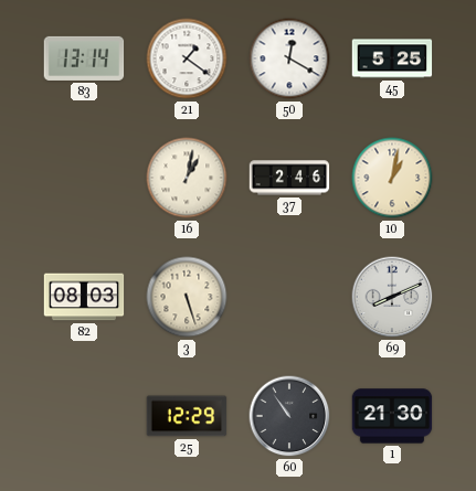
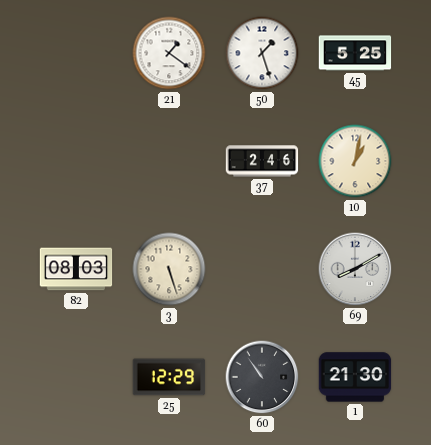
83: 13:14 -> none
50: 12:20 -> 1:27
16: 1:02 -> none
69: 8:11 -> 8:10
